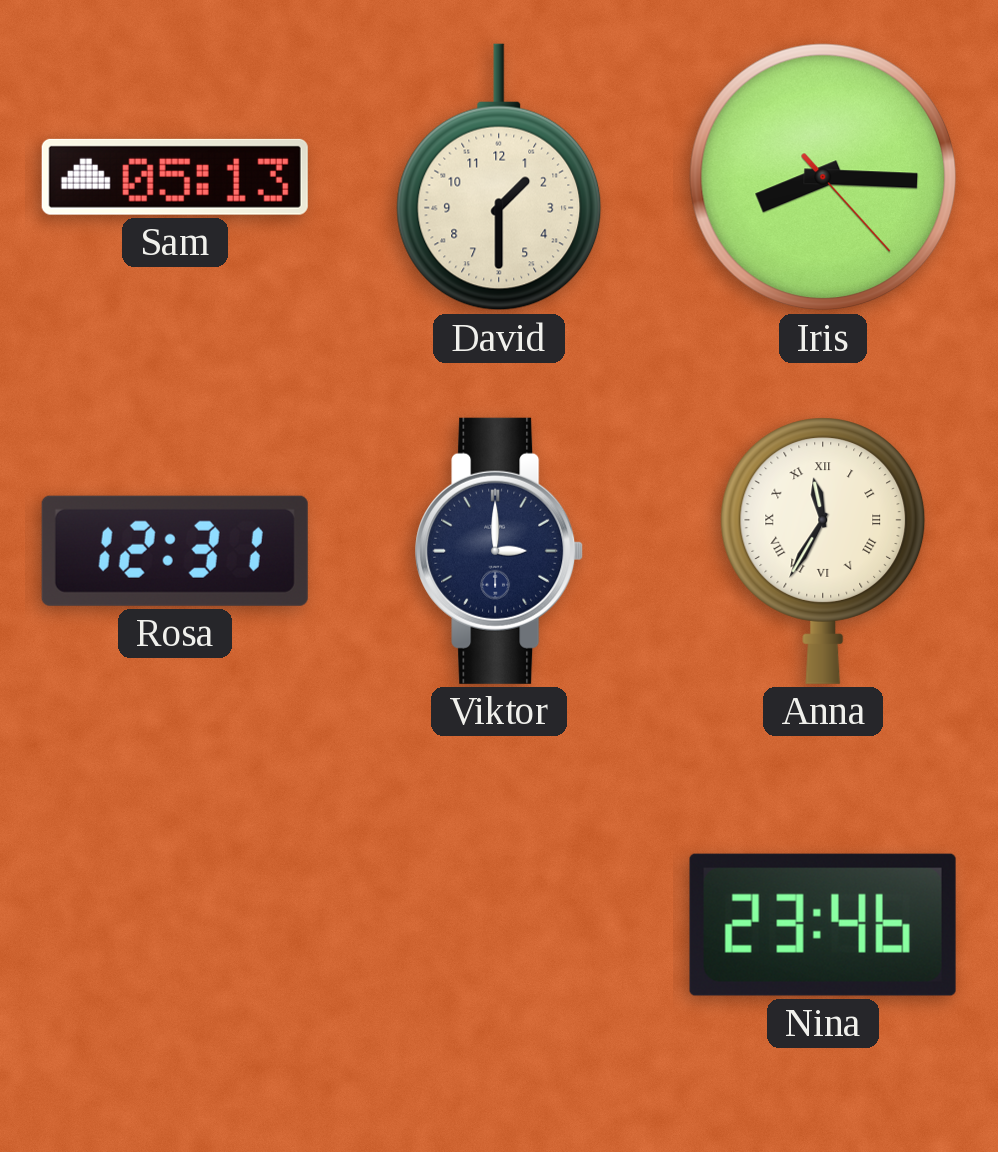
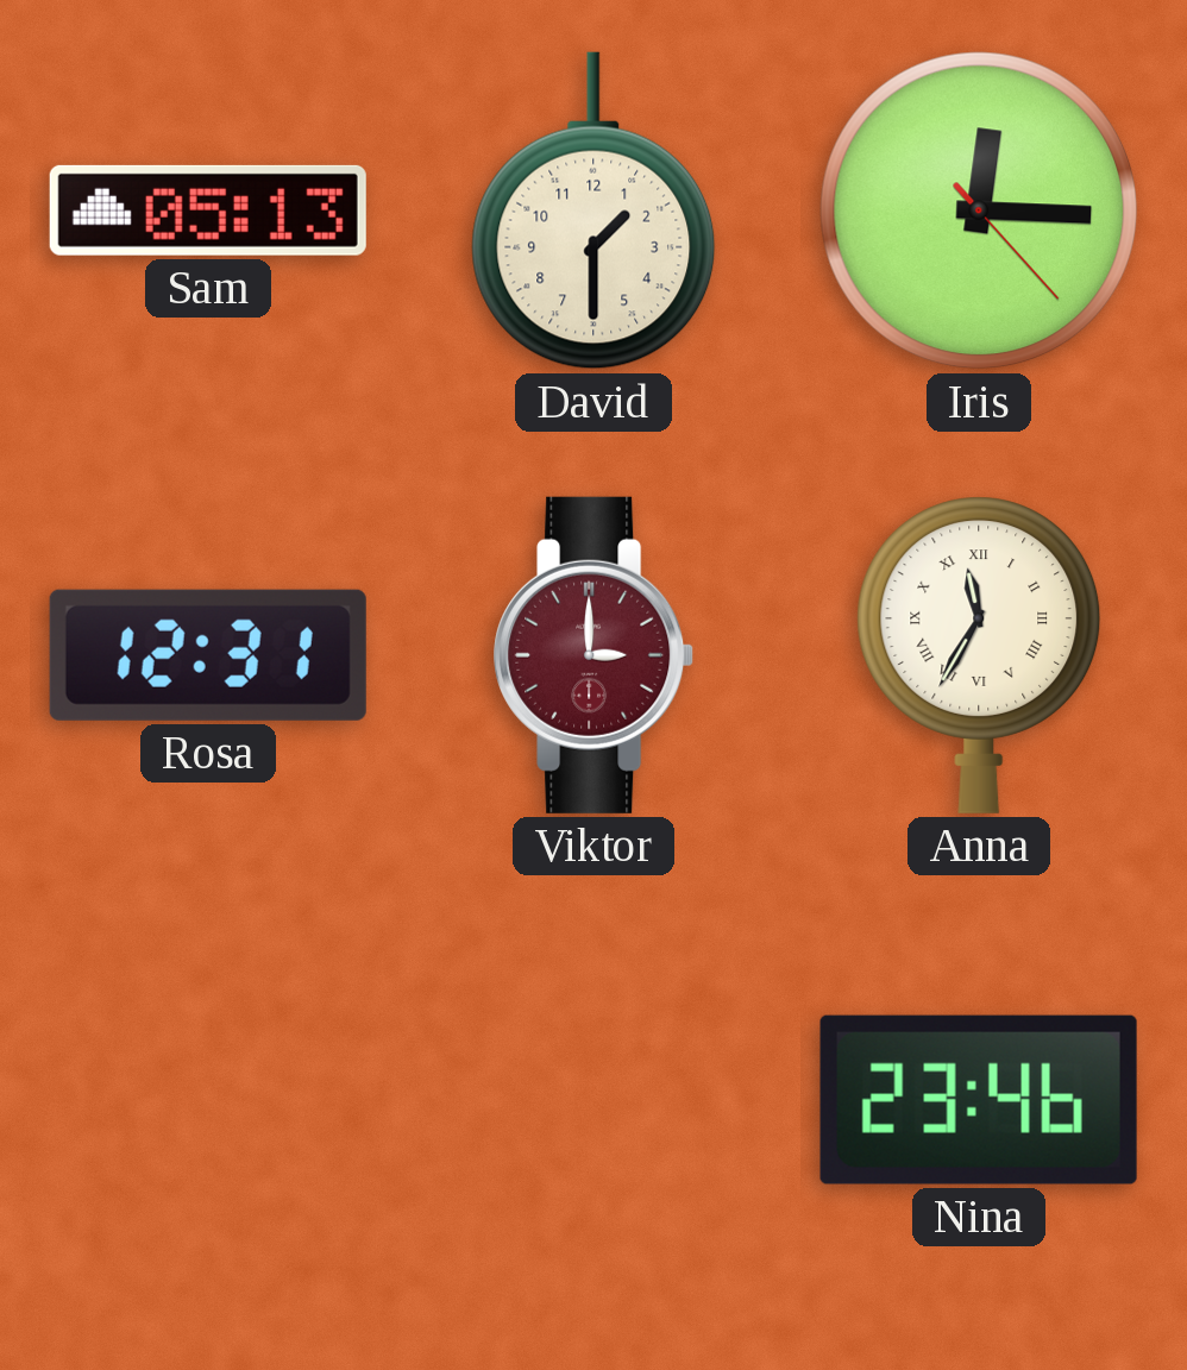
Iris: 8:15 -> 12:15
Viktor dial: navy -> burgundy
